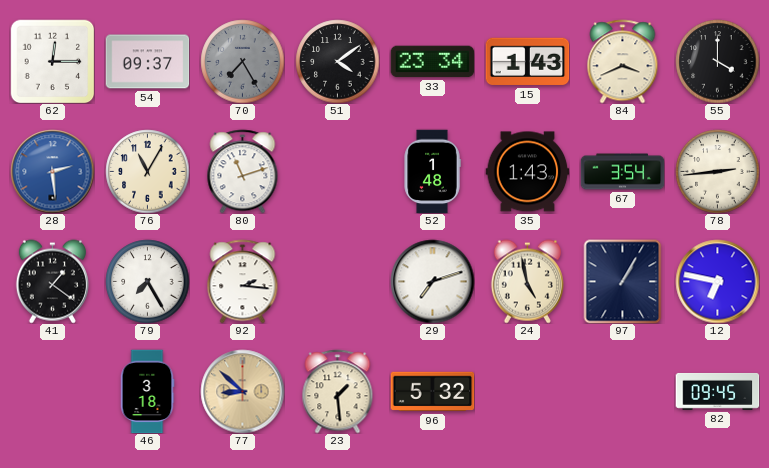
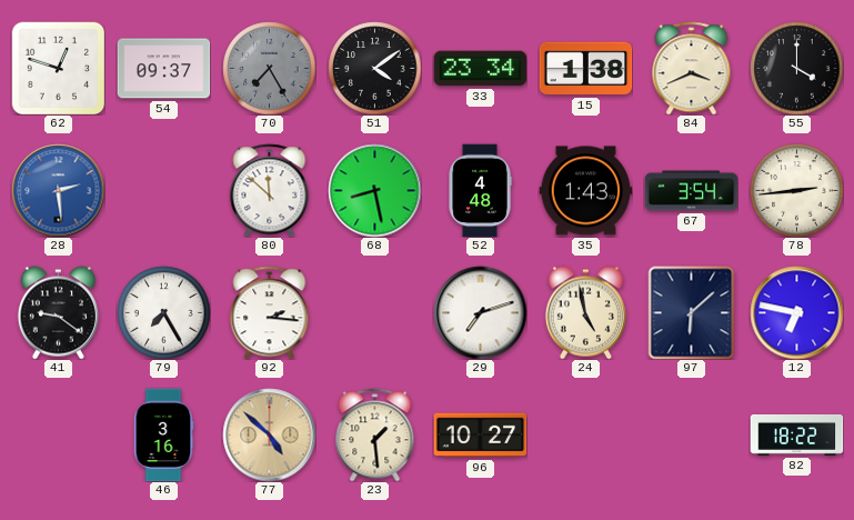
62: 12:15 -> 12:48
15: 1:43 -> 1:38
76: 11:05 -> none
80: 11:12 -> 11:52
68: none -> 8:28
52: 1:48 -> 4:48
41: 1:21 -> 9:21
97: 1:05 -> 6:08
46: 3:18 -> 3:16
77: 8:52 -> 4:52
96: 5:32 -> 10:27
82: 09:45 -> 18:22
